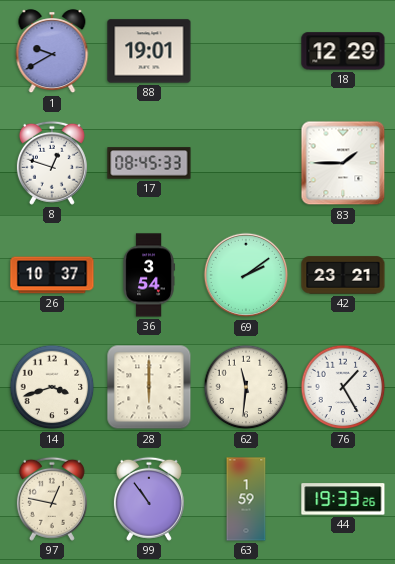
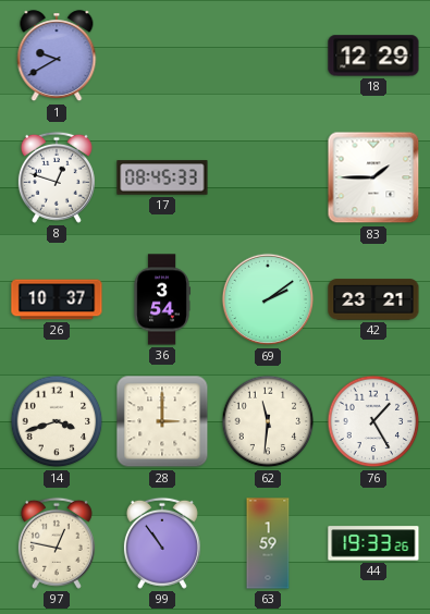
88: 19:01 -> none
28: 6:00 -> 3:00
